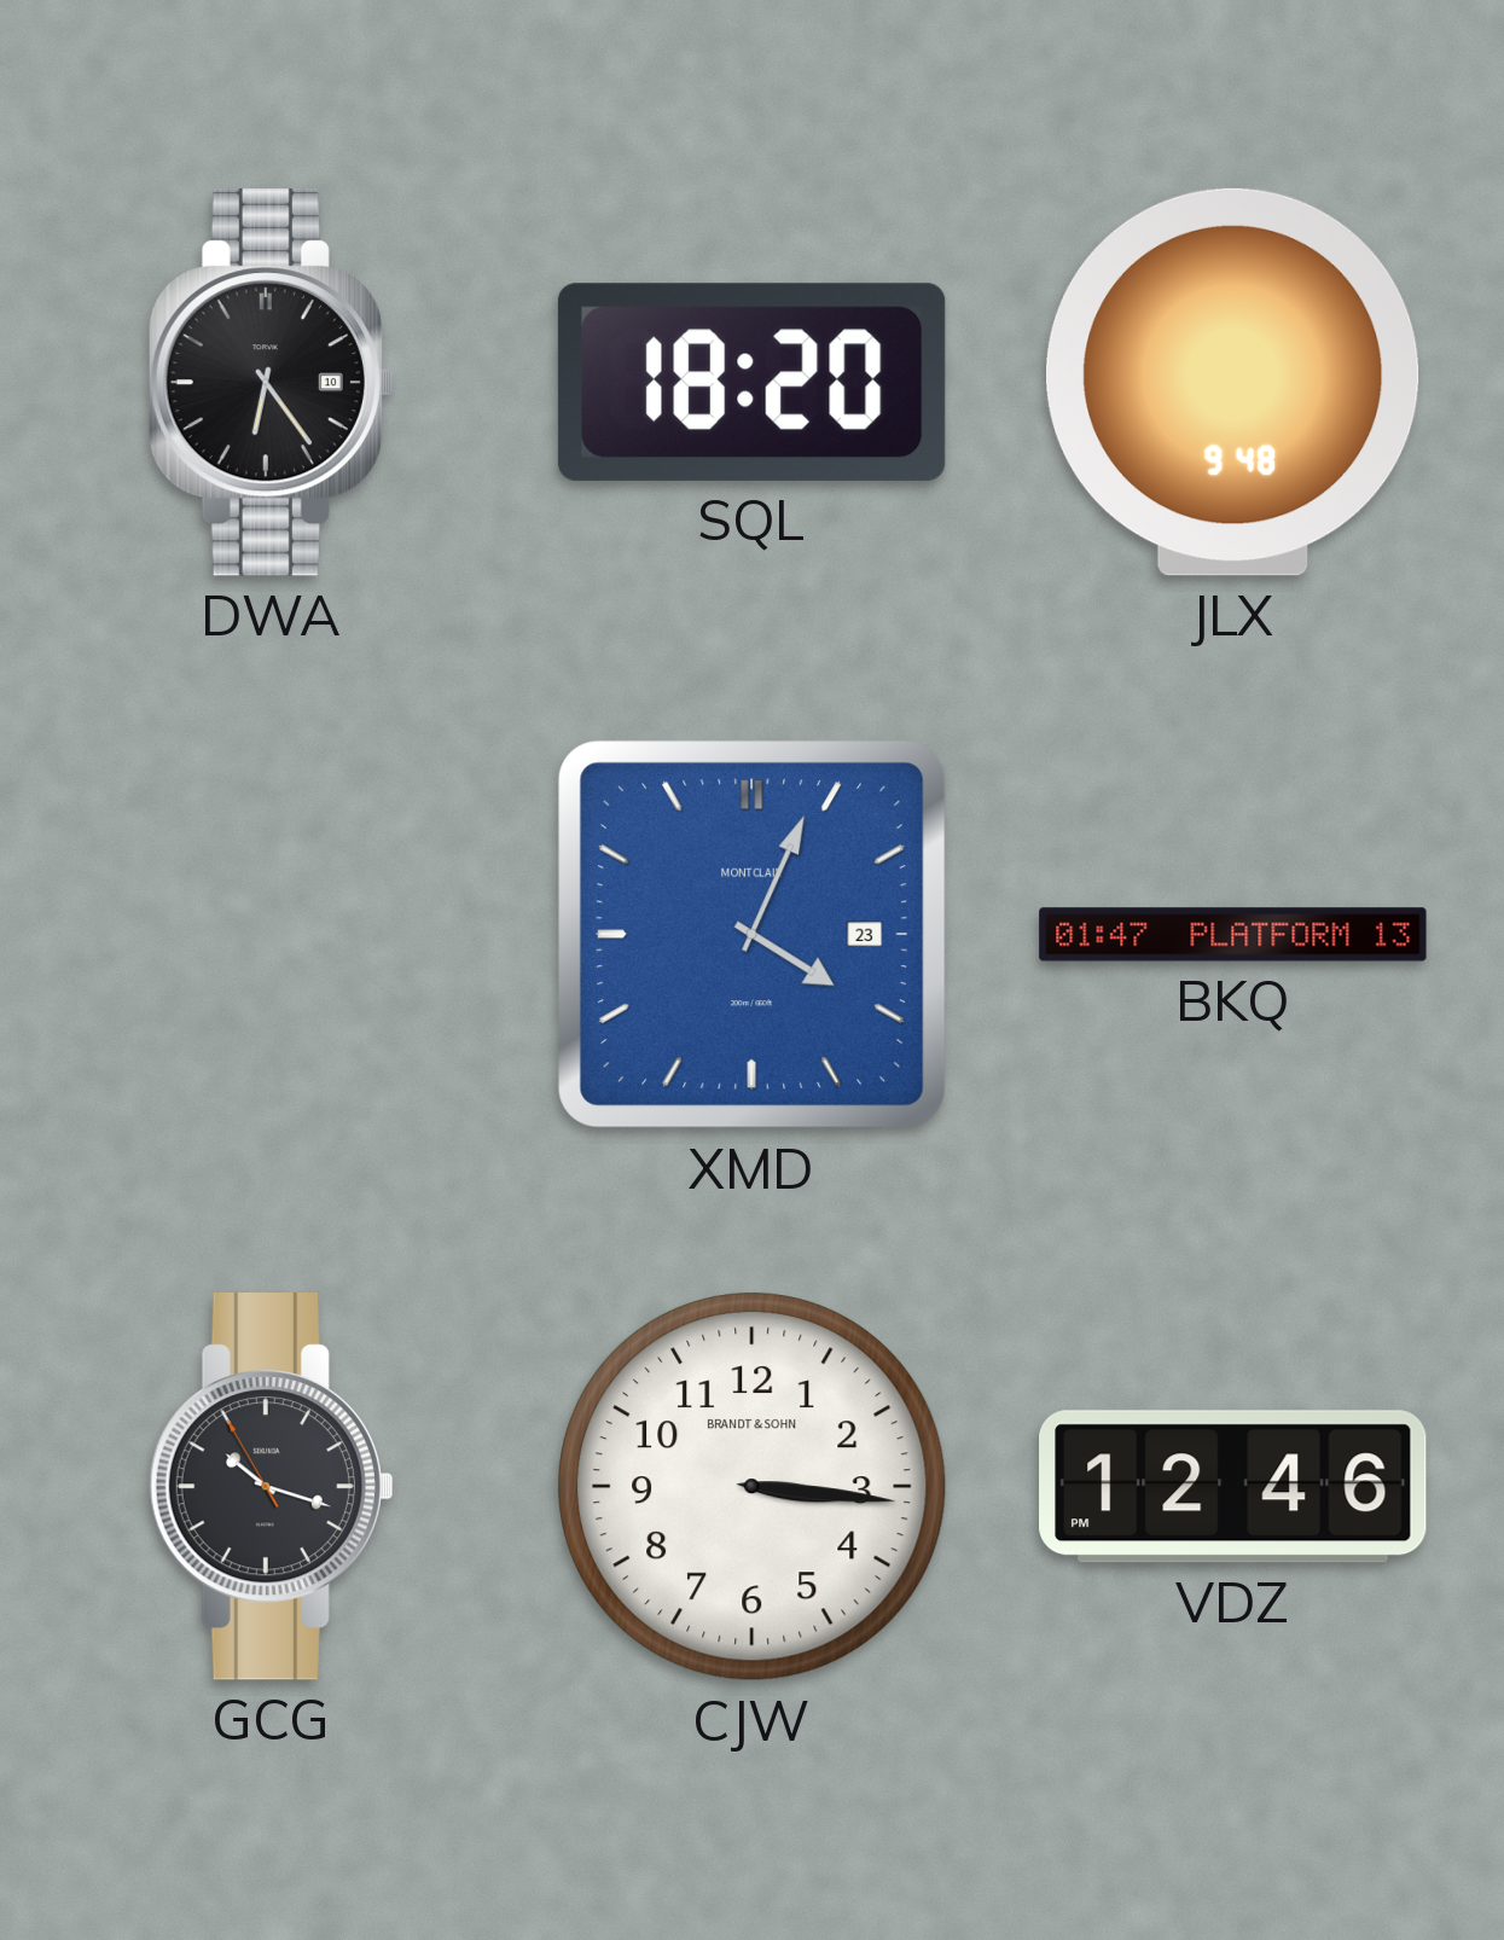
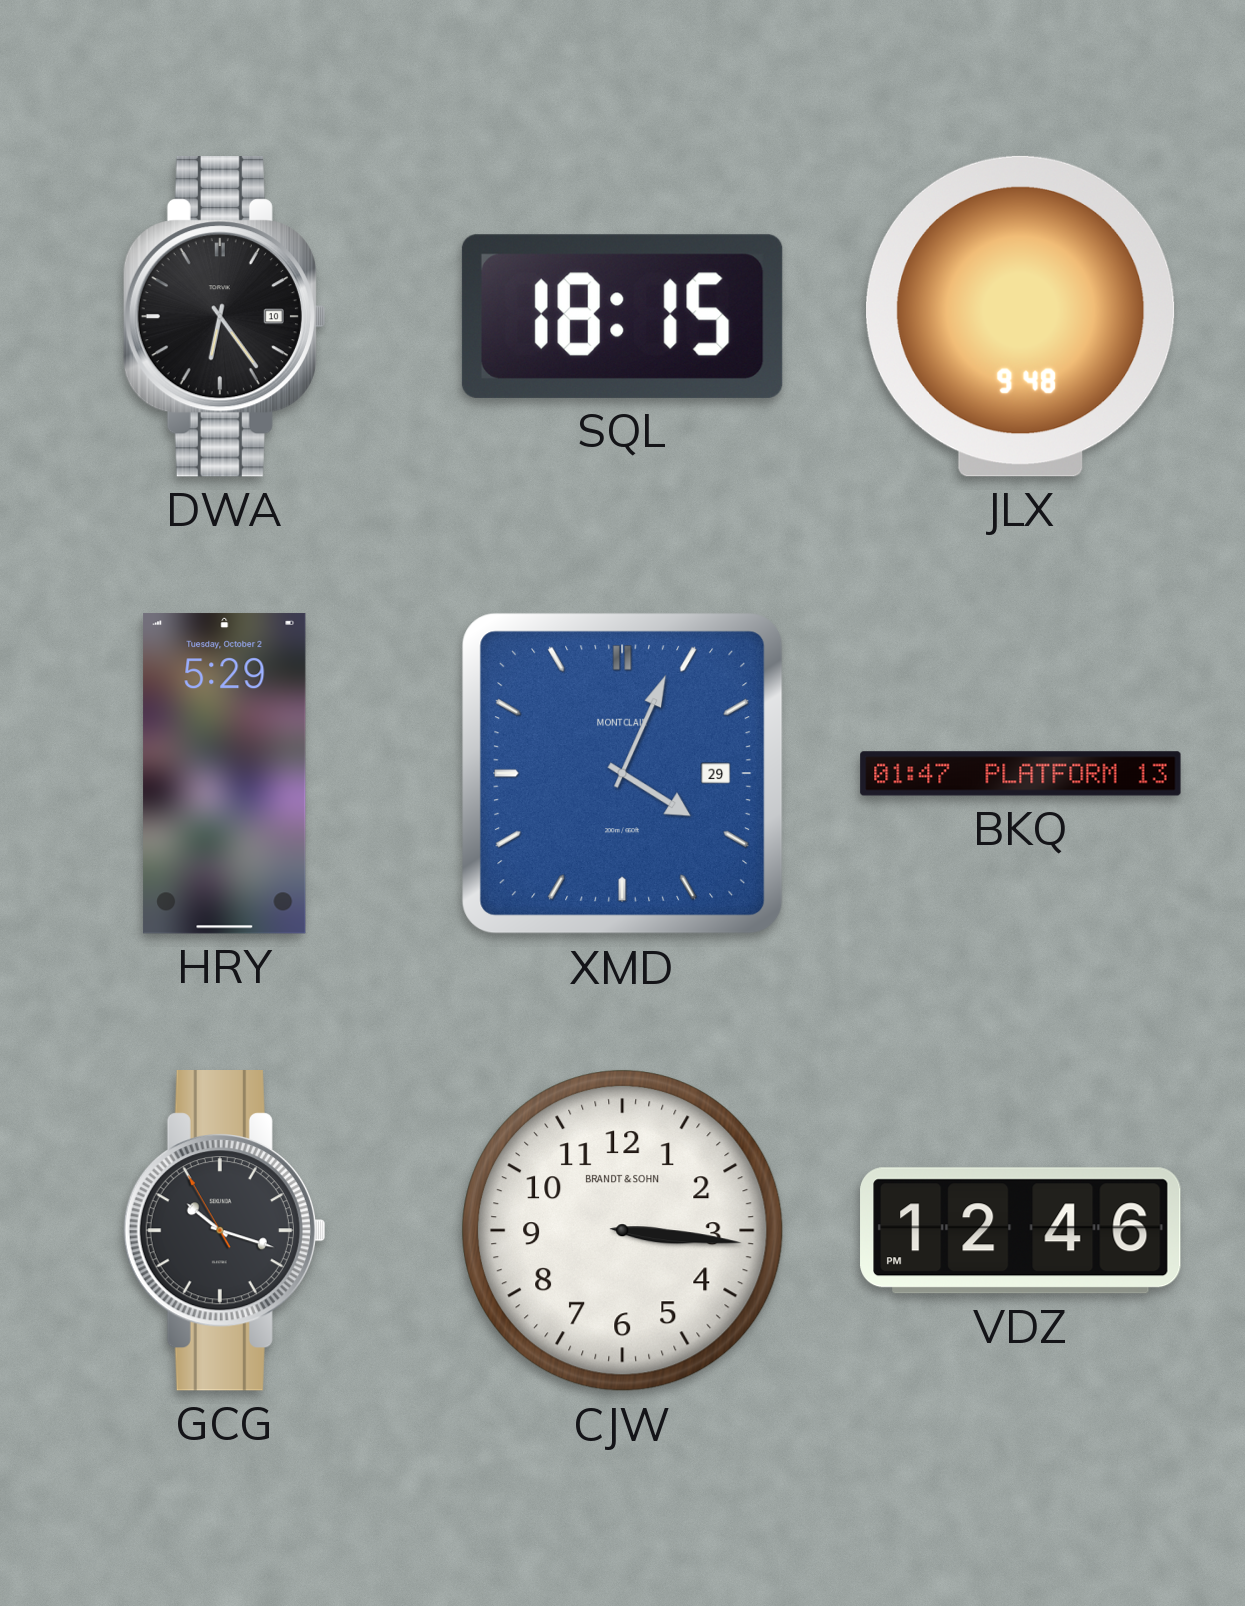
SQL: 18:20 -> 18:15
HRY: none -> 5:29
XMD date: 23 -> 29
